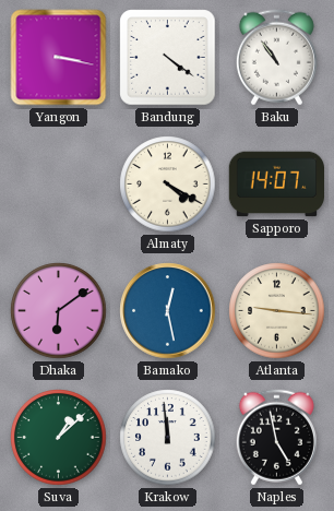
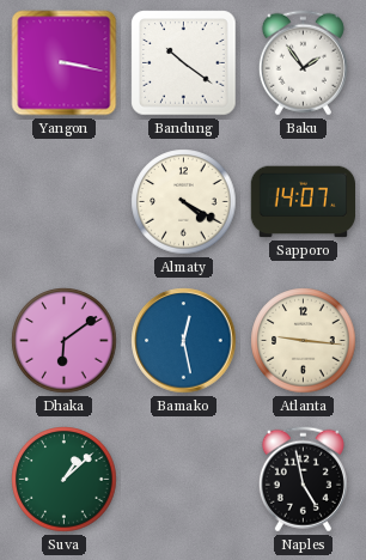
Bandung: 4:21 -> 10:21
Baku: 10:54 -> 1:54
Krakow: 11:59 -> none
